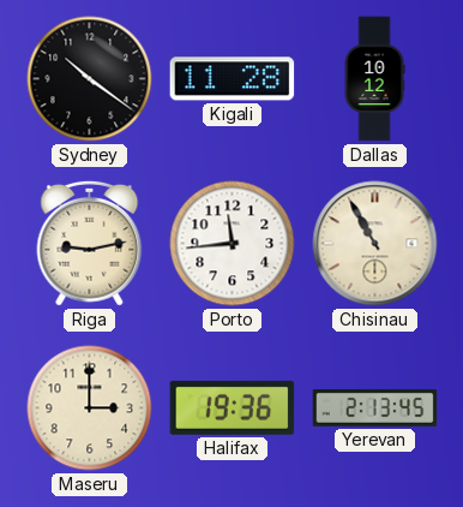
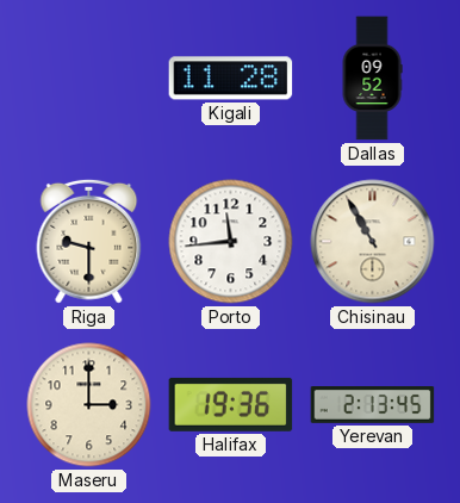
Sydney: 10:21 -> none
Dallas: 10:12 -> 09:52
Riga: 9:13 -> 9:30
